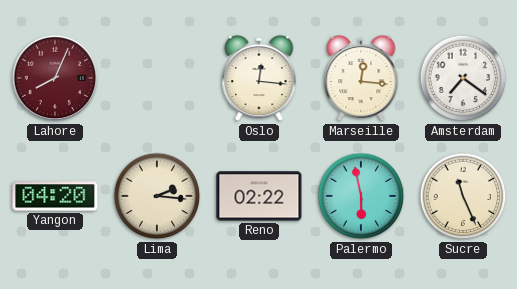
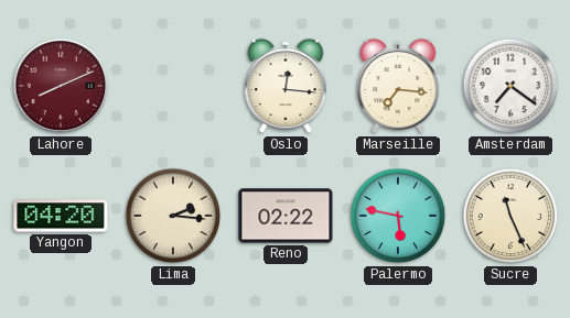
Lahore: 8:04 -> 8:11
Marseille: 12:16 -> 7:16
Palermo: 5:58 -> 5:47
